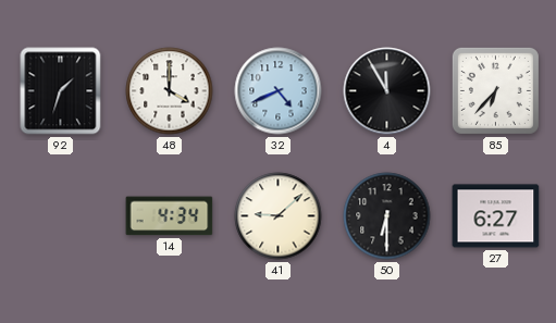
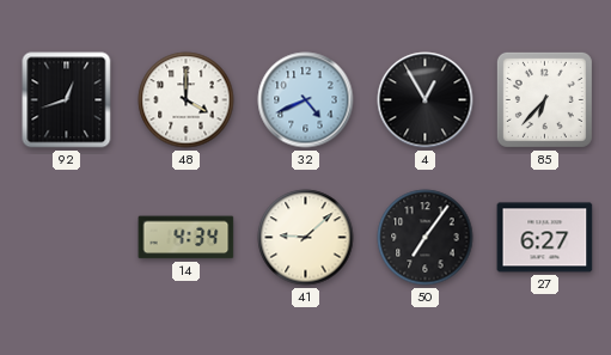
92: 1:33 -> 12:42
4: 11:55 -> 12:55
50: 6:30 -> 7:06
